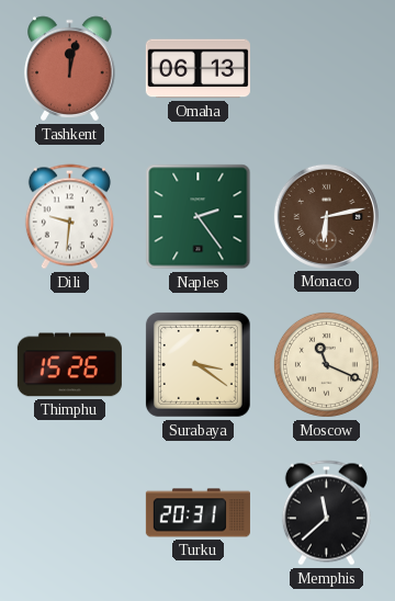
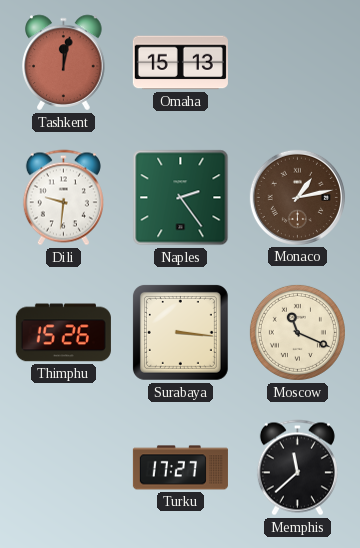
Omaha: 06:13 -> 15:13
Monaco: 6:13 -> 1:13
Surabaya: 3:21 -> 3:16
Turku: 20:31 -> 17:27
